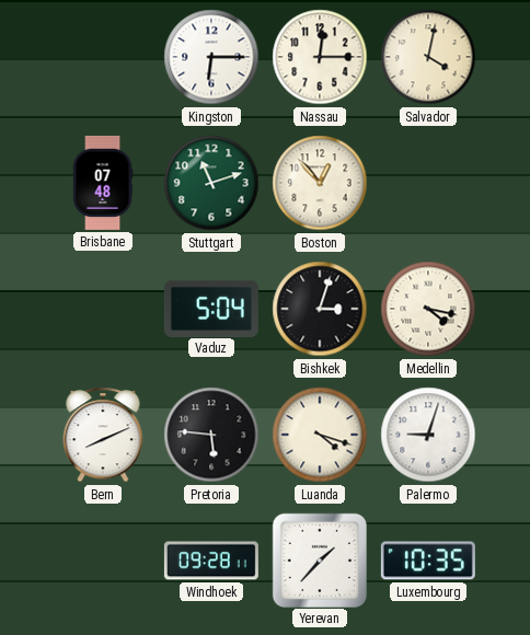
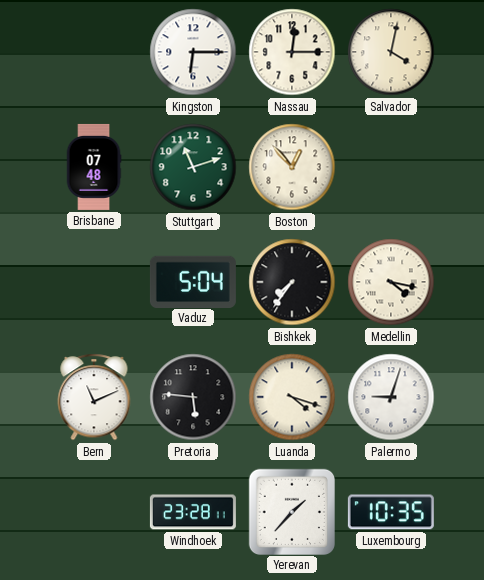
Bishkek: 3:03 -> 7:36
Bern: 8:11 -> 11:11
Windhoek: 09:28 -> 23:28
